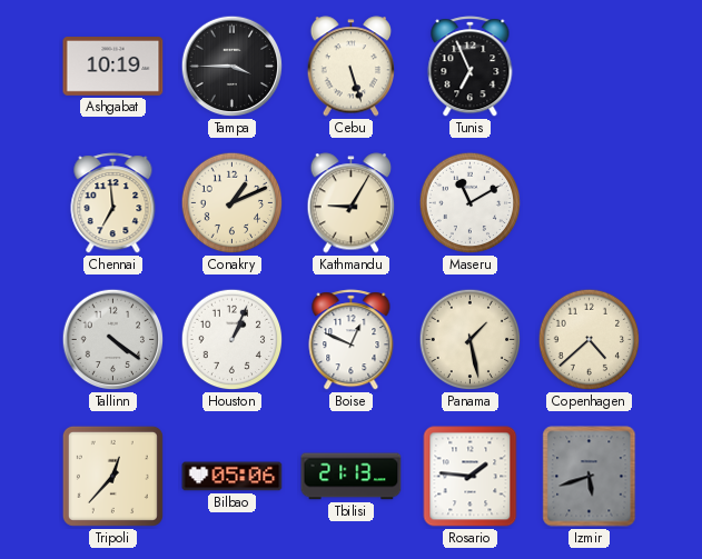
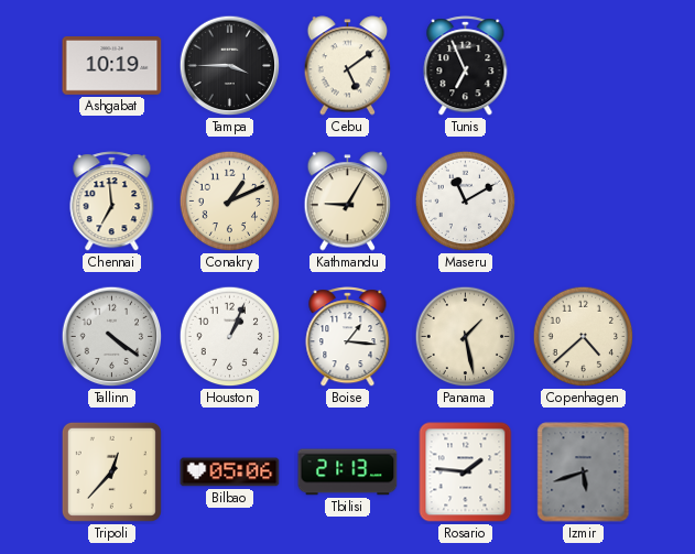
Cebu: 5:27 -> 5:09
Boise: 12:49 -> 1:16
